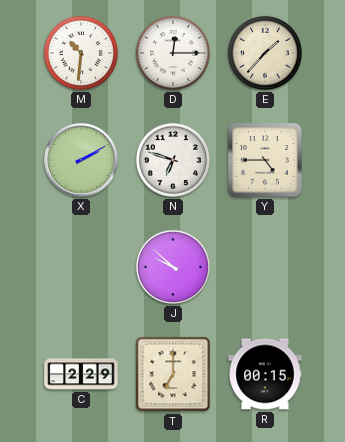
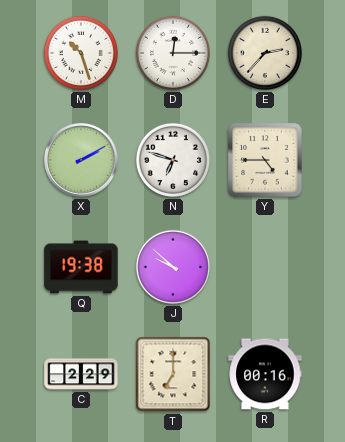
M: 10:31 -> 10:27
E: 1:37 -> 2:37
Q: none -> 19:38
R: 00:15 -> 00:16
